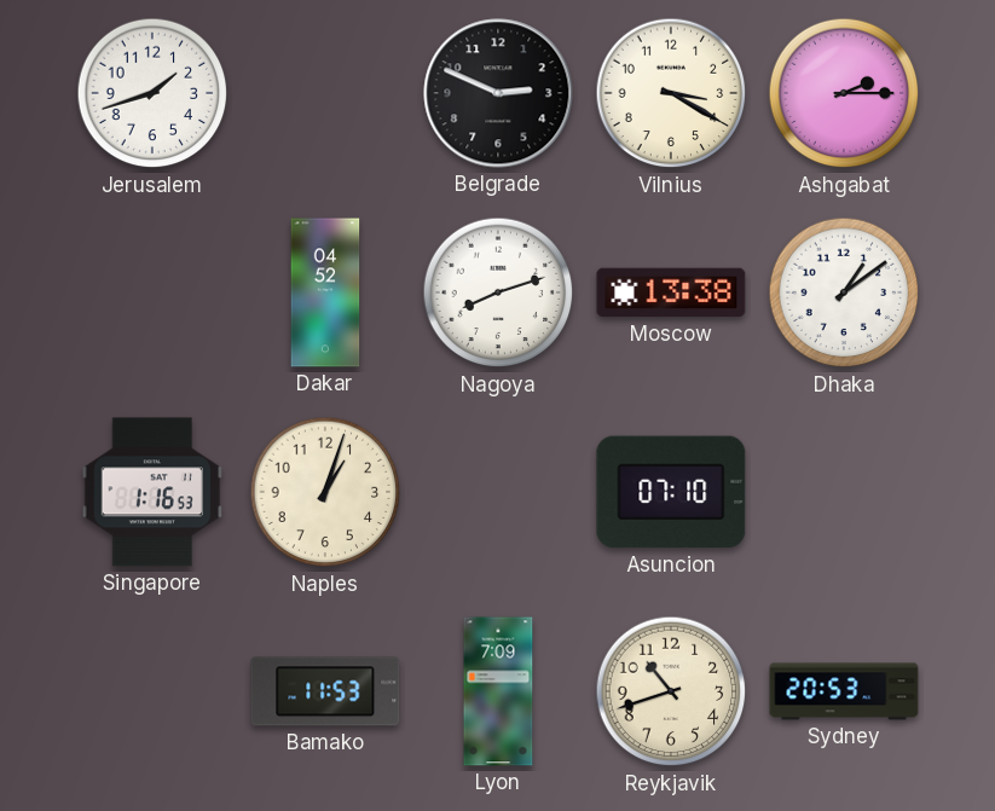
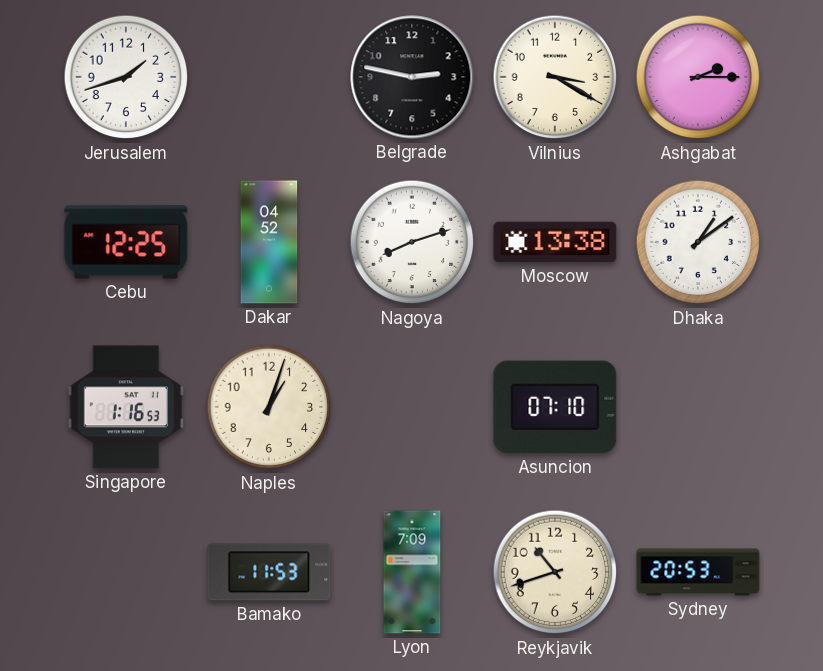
Belgrade: 2:49 -> 2:47
Cebu: none -> 12:25
